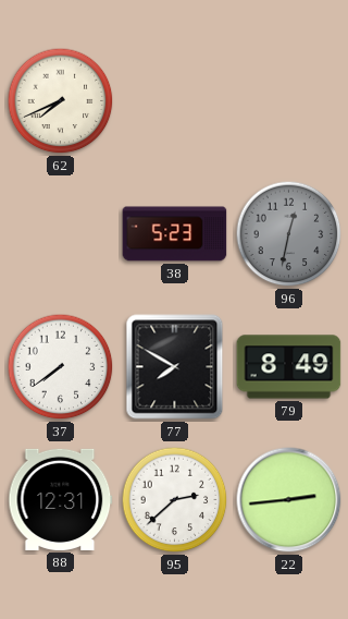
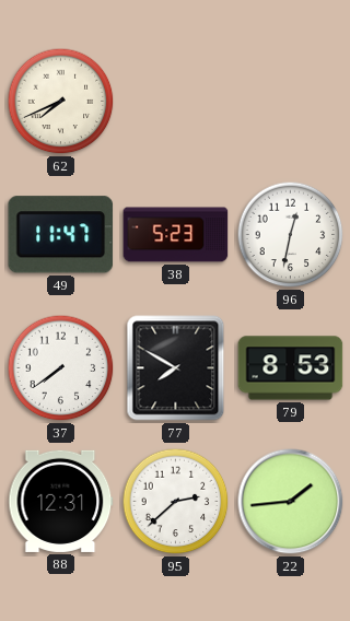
49: none -> 11:47
96 dial: grey -> white
79: 8:49 -> 8:53
22: 2:44 -> 1:44
